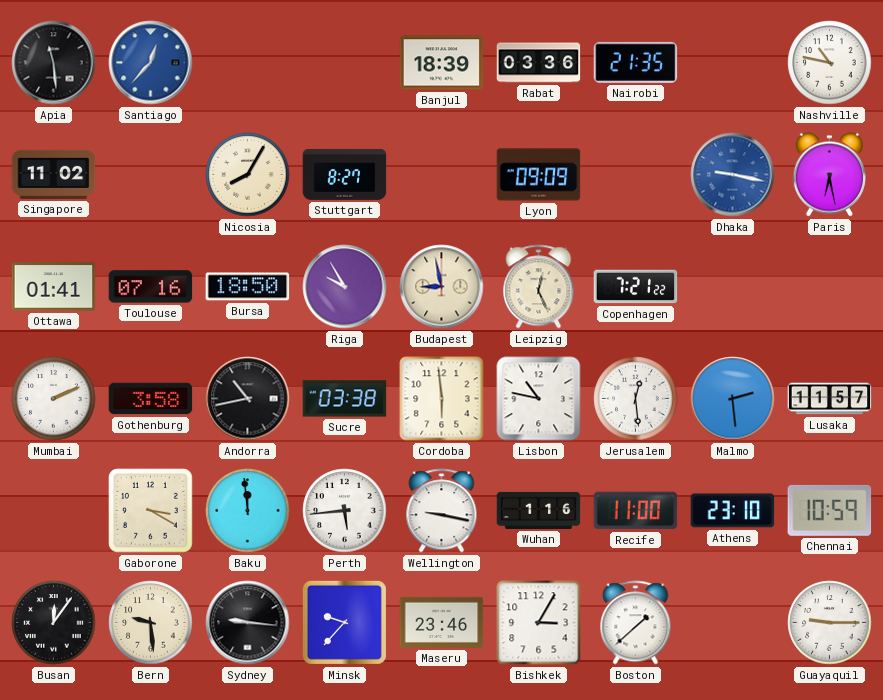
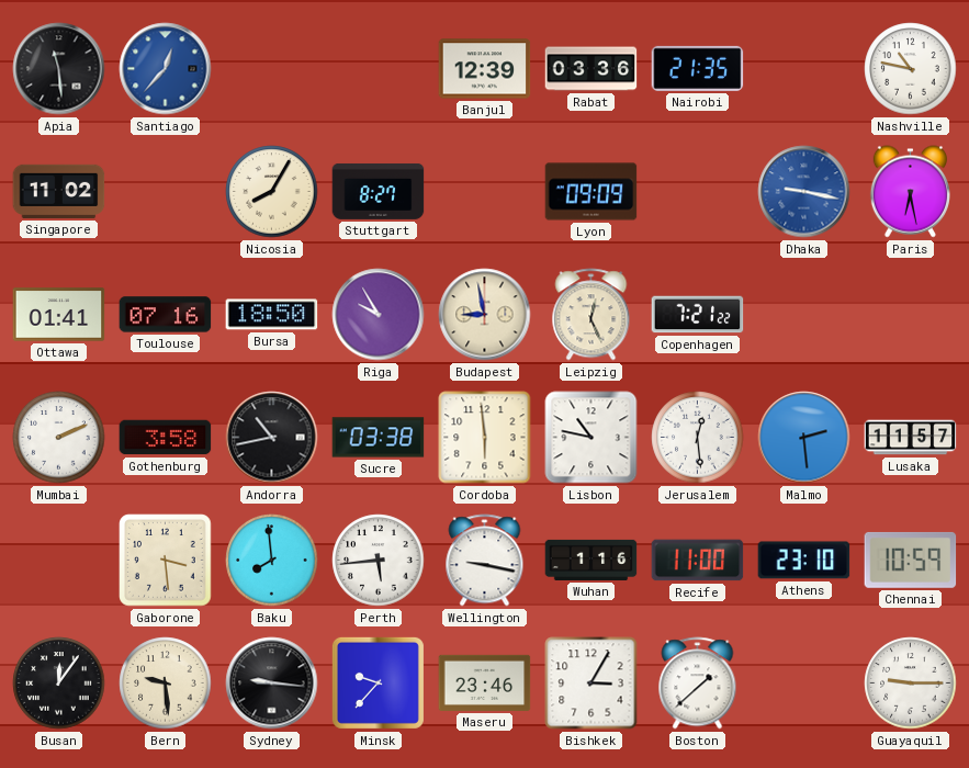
Banjul: 18:39 -> 12:39
Gaborone: 3:20 -> 3:29
Baku: 11:59 -> 7:59
